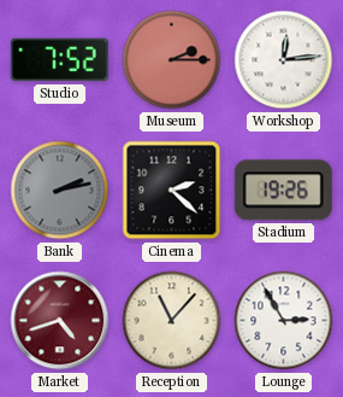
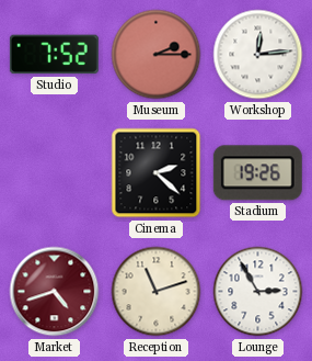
Bank: 2:13 -> none
Reception: 11:07 -> 11:12
